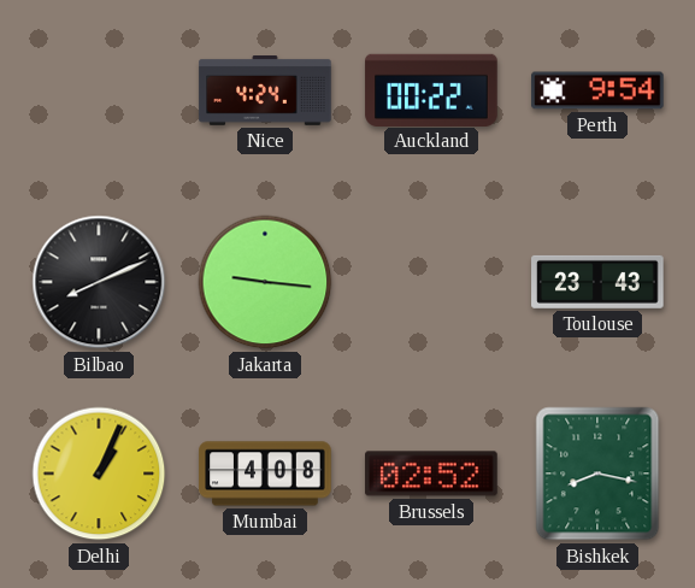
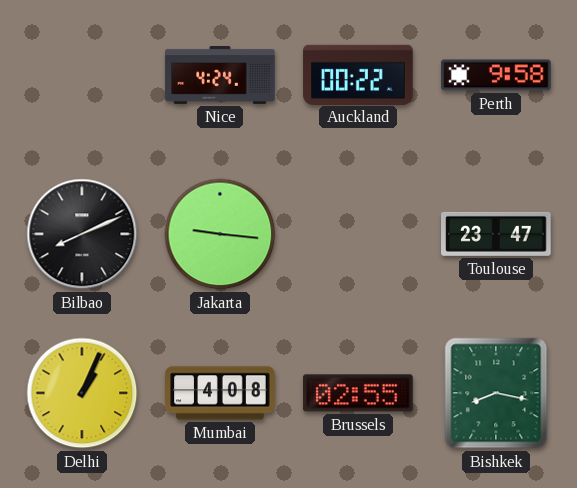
Perth: 9:54 -> 9:58
Toulouse: 23:43 -> 23:47
Brussels: 02:52 -> 02:55
